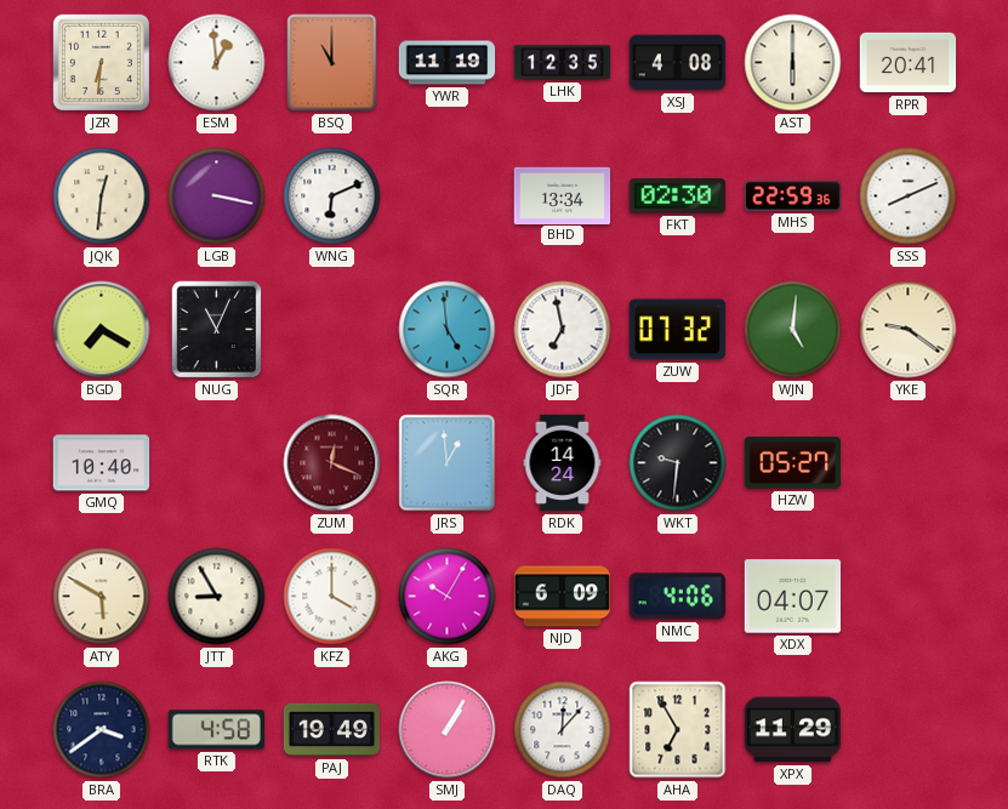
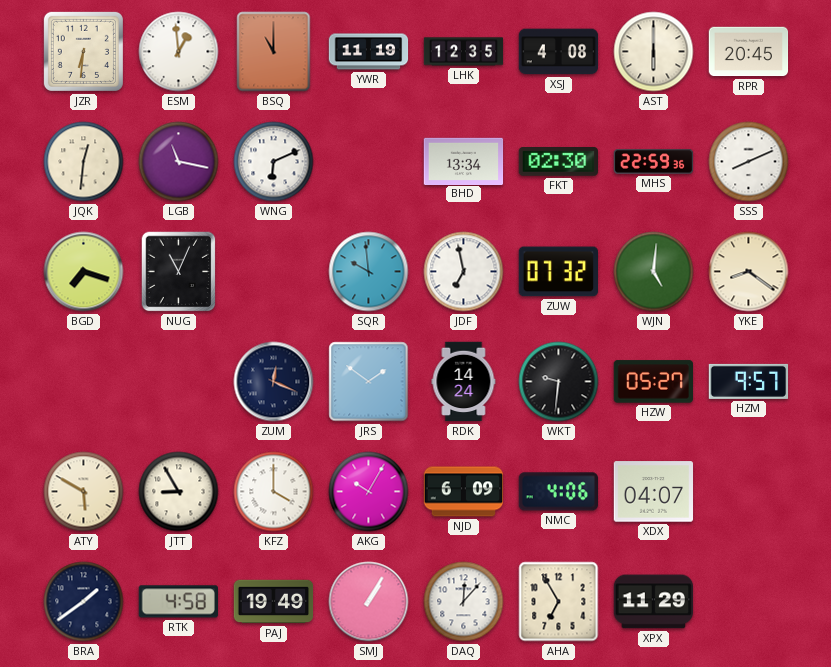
RPR: 20:41 -> 20:45
LGB: 3:17 -> 11:17
BGD: 7:20 -> 7:18
SQR: 4:59 -> 9:59
YKE: 9:21 -> 8:21
GMQ: 10:40 -> none
ZUM dial: burgundy -> navy
JRS: 12:59 -> 1:51
HZM: none -> 9:57
BRA: 3:39 -> 1:39
